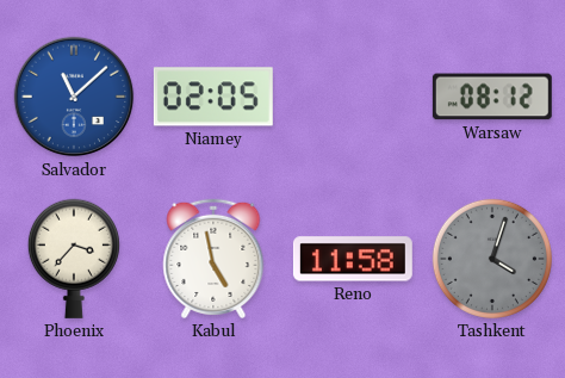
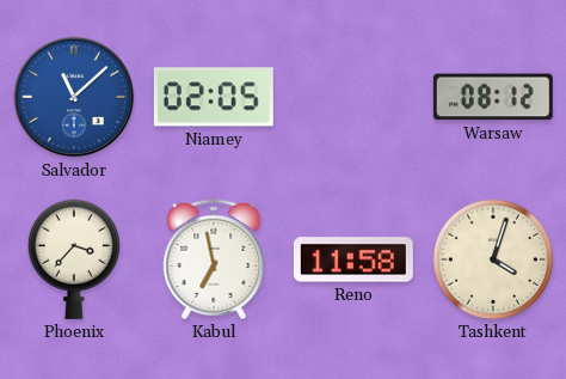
Kabul: 4:58 -> 6:58
Tashkent dial: grey -> cream
